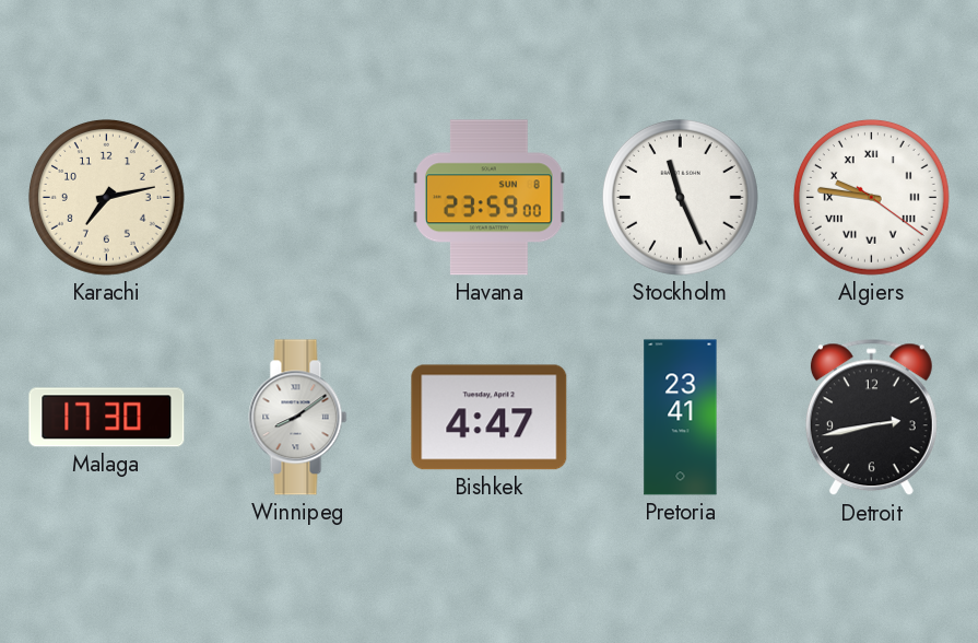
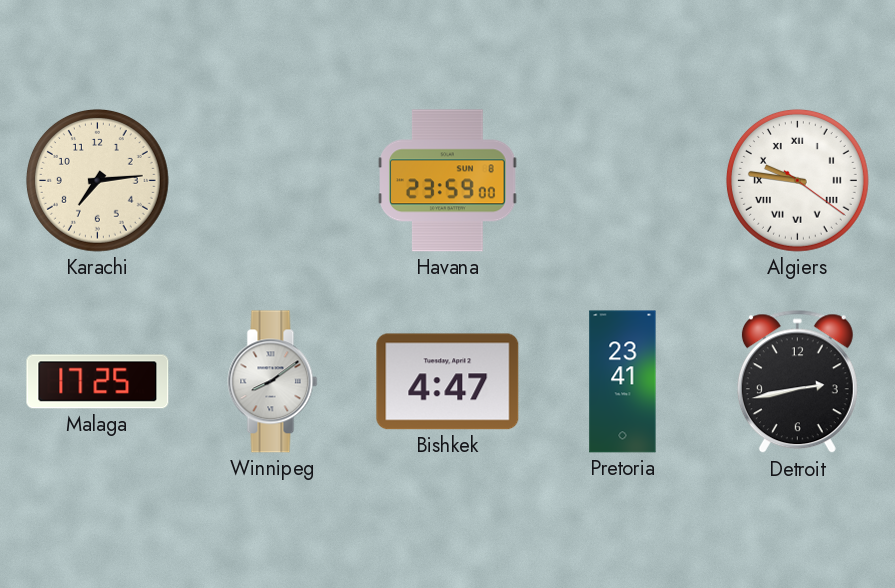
Karachi: 7:13 -> 7:14
Stockholm: 11:26 -> none
Malaga: 17:30 -> 17:25
